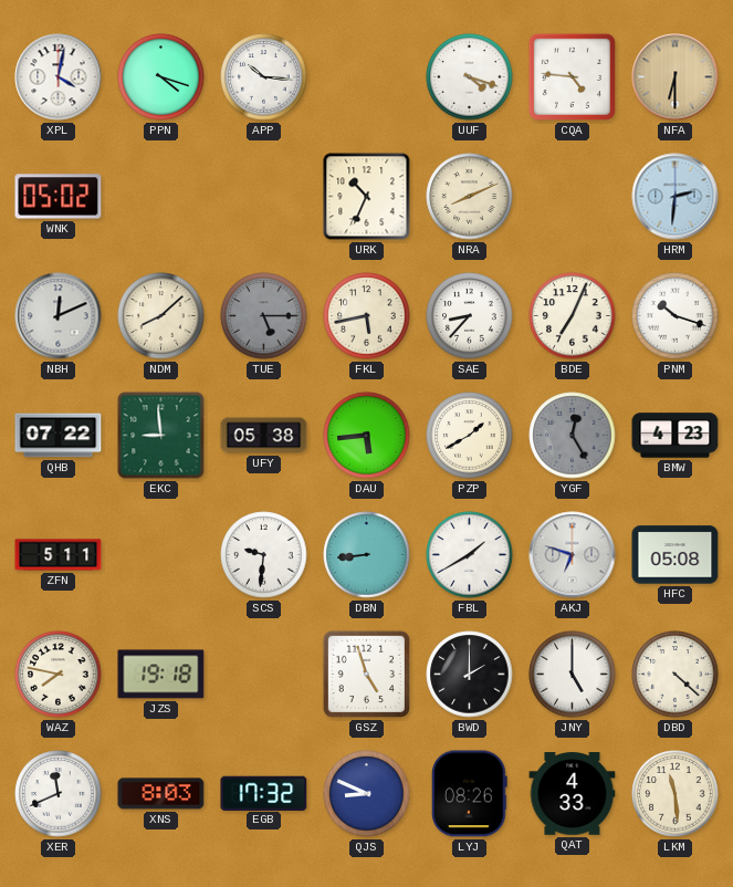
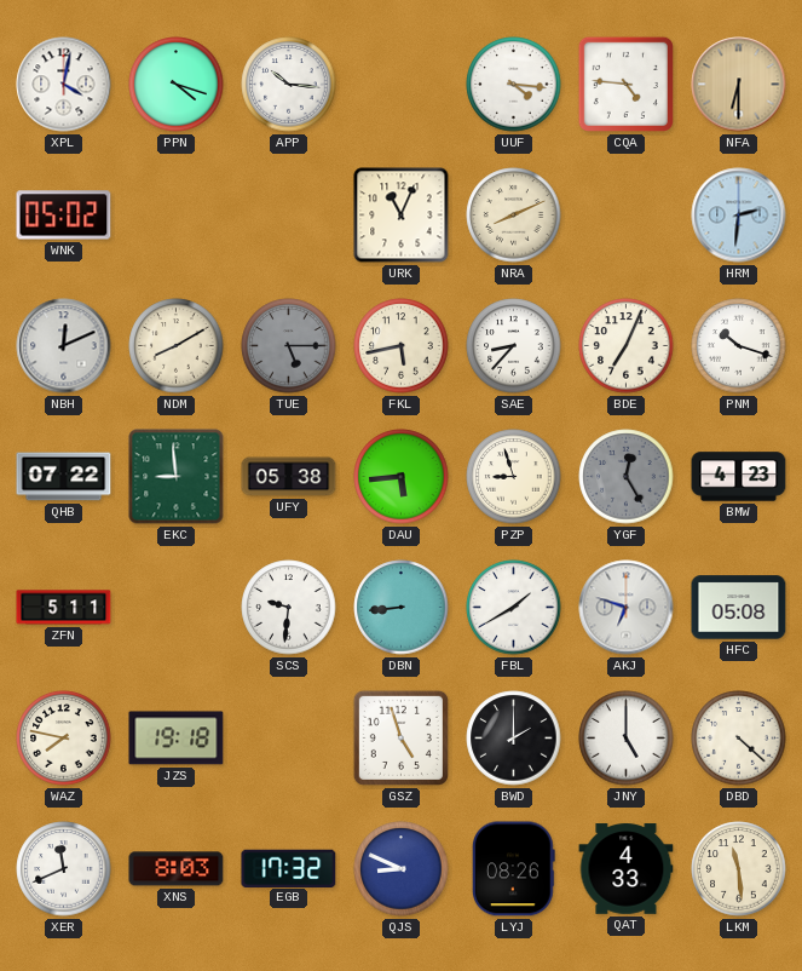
UUF: 4:18 -> 4:16
URK: 10:34 -> 11:04
NDM: 8:08 -> 8:10
PZP: 1:40 -> 8:57
